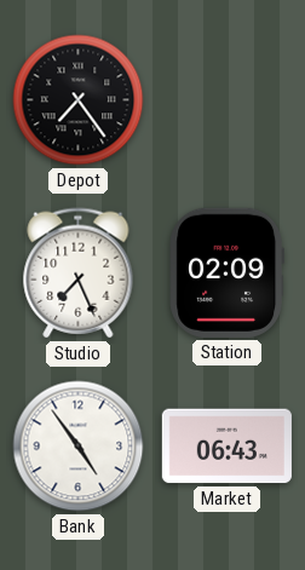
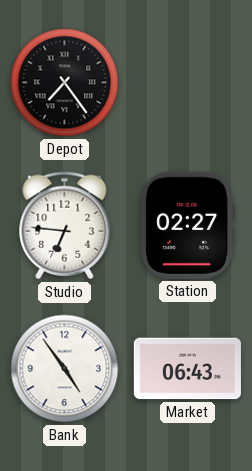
Studio: 7:26 -> 6:46
Station: 02:09 -> 02:27
